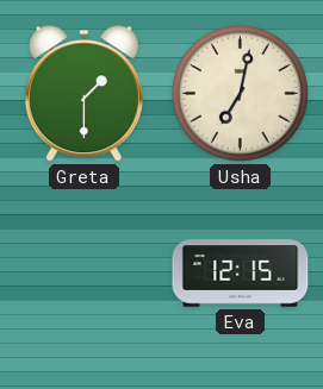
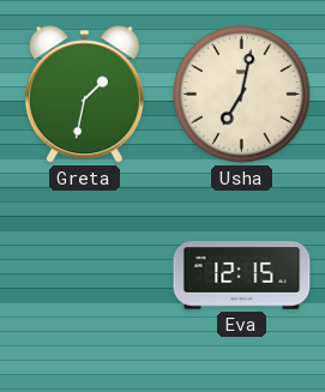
Greta: 1:30 -> 1:32
